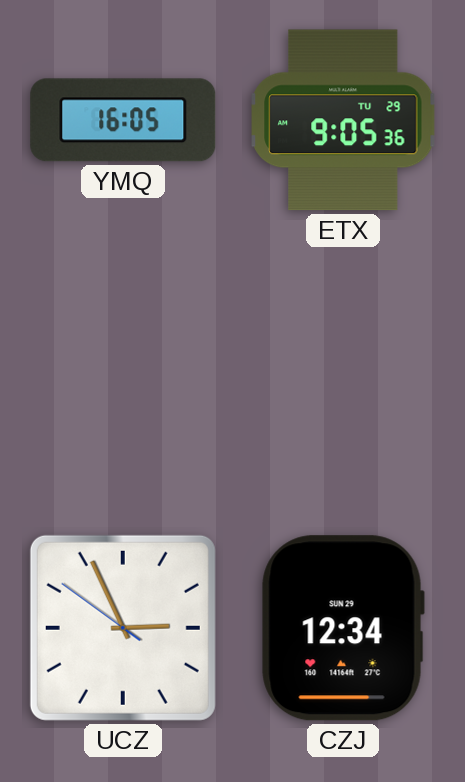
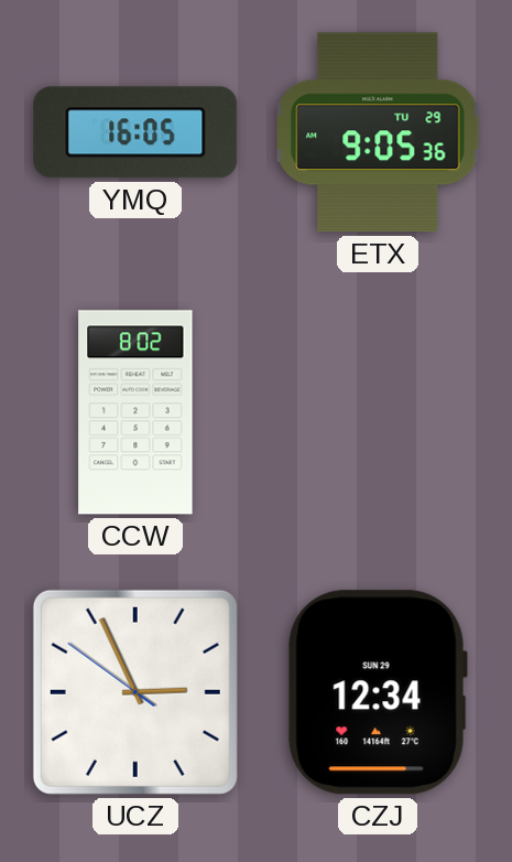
CCW: none -> 8:02
